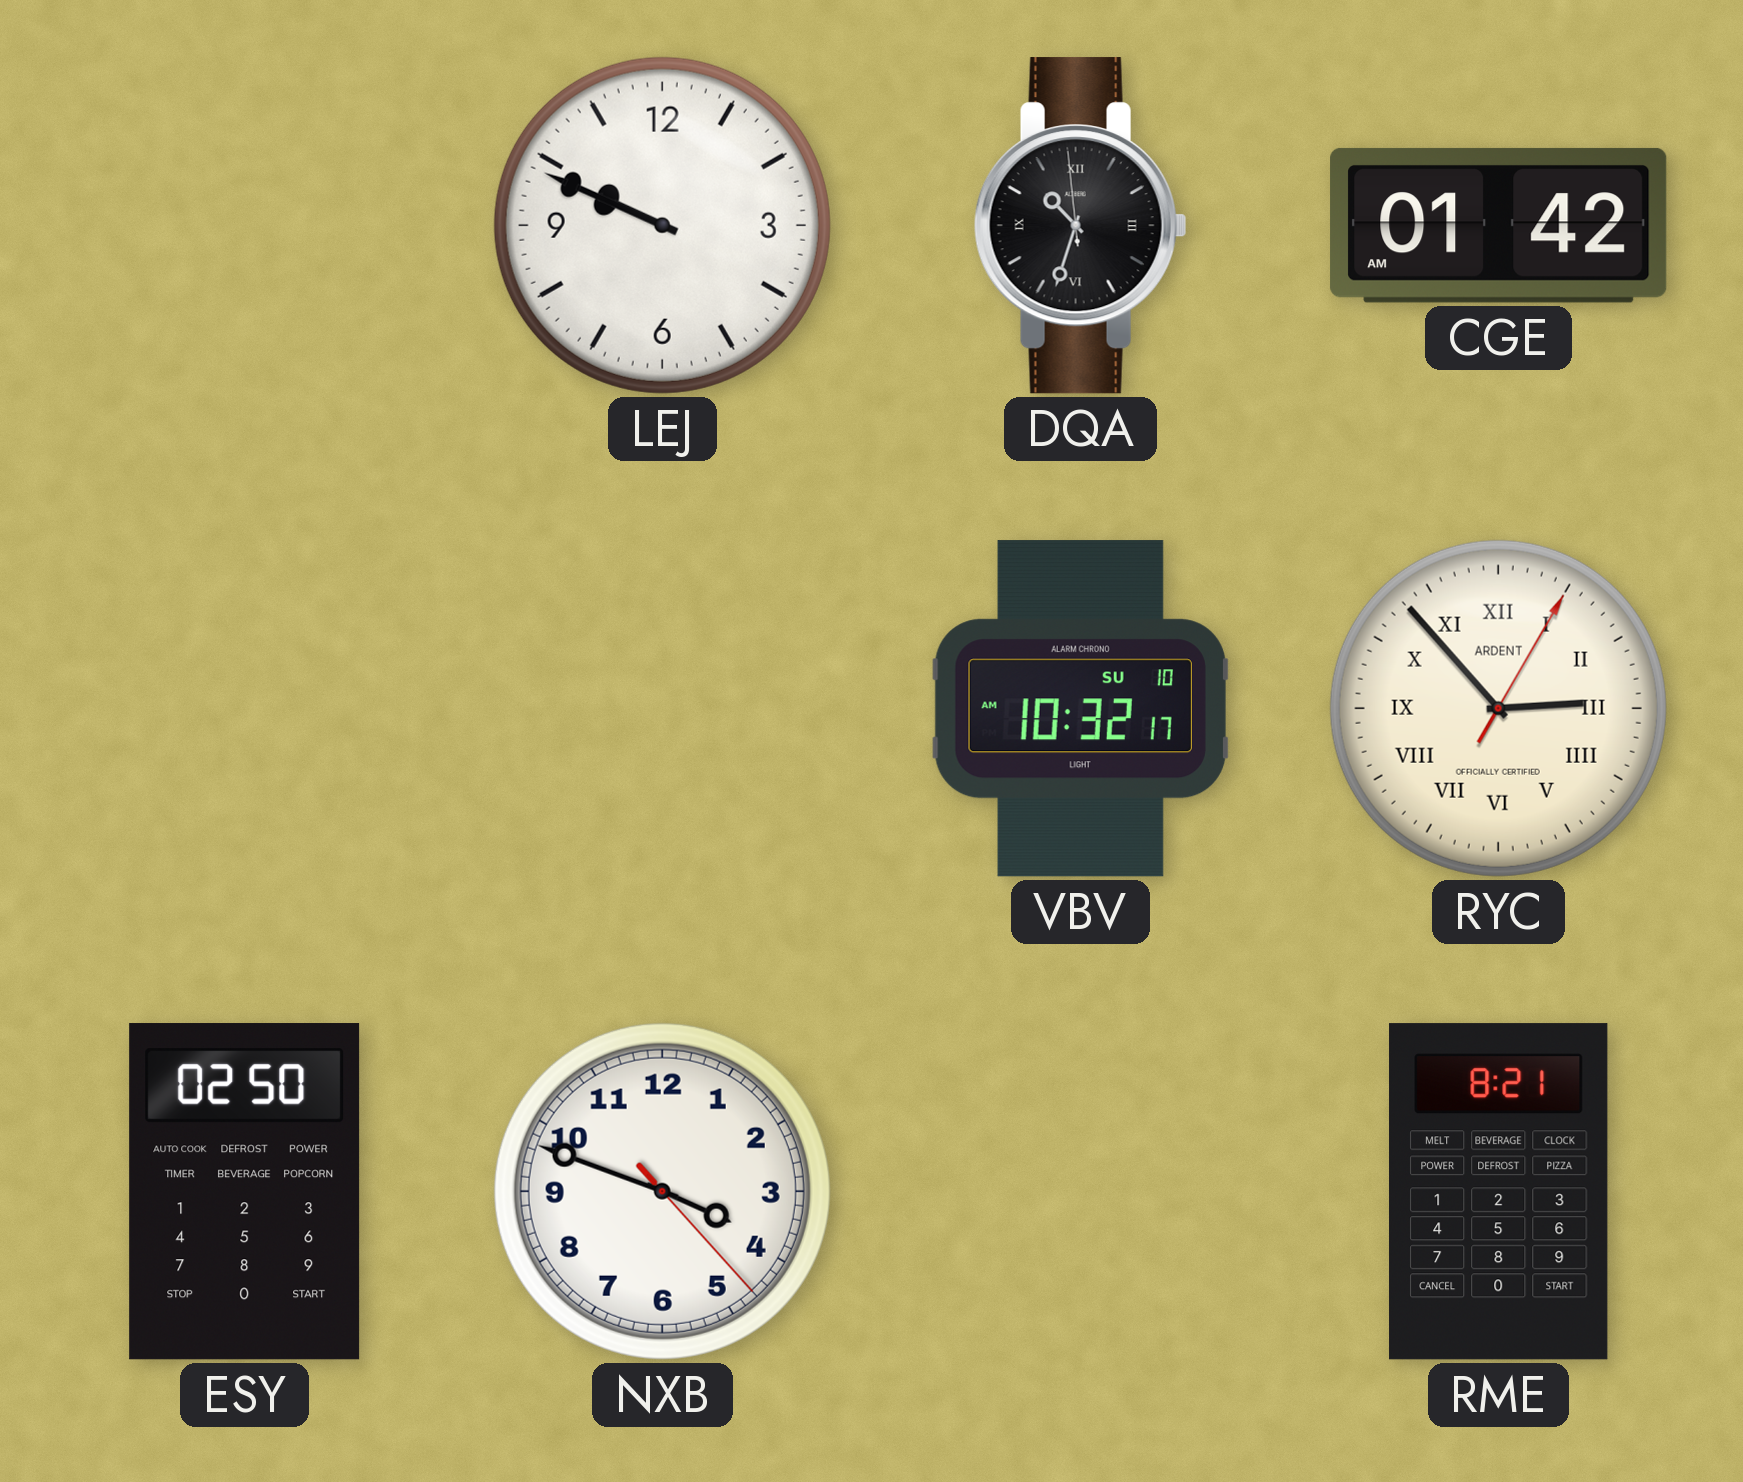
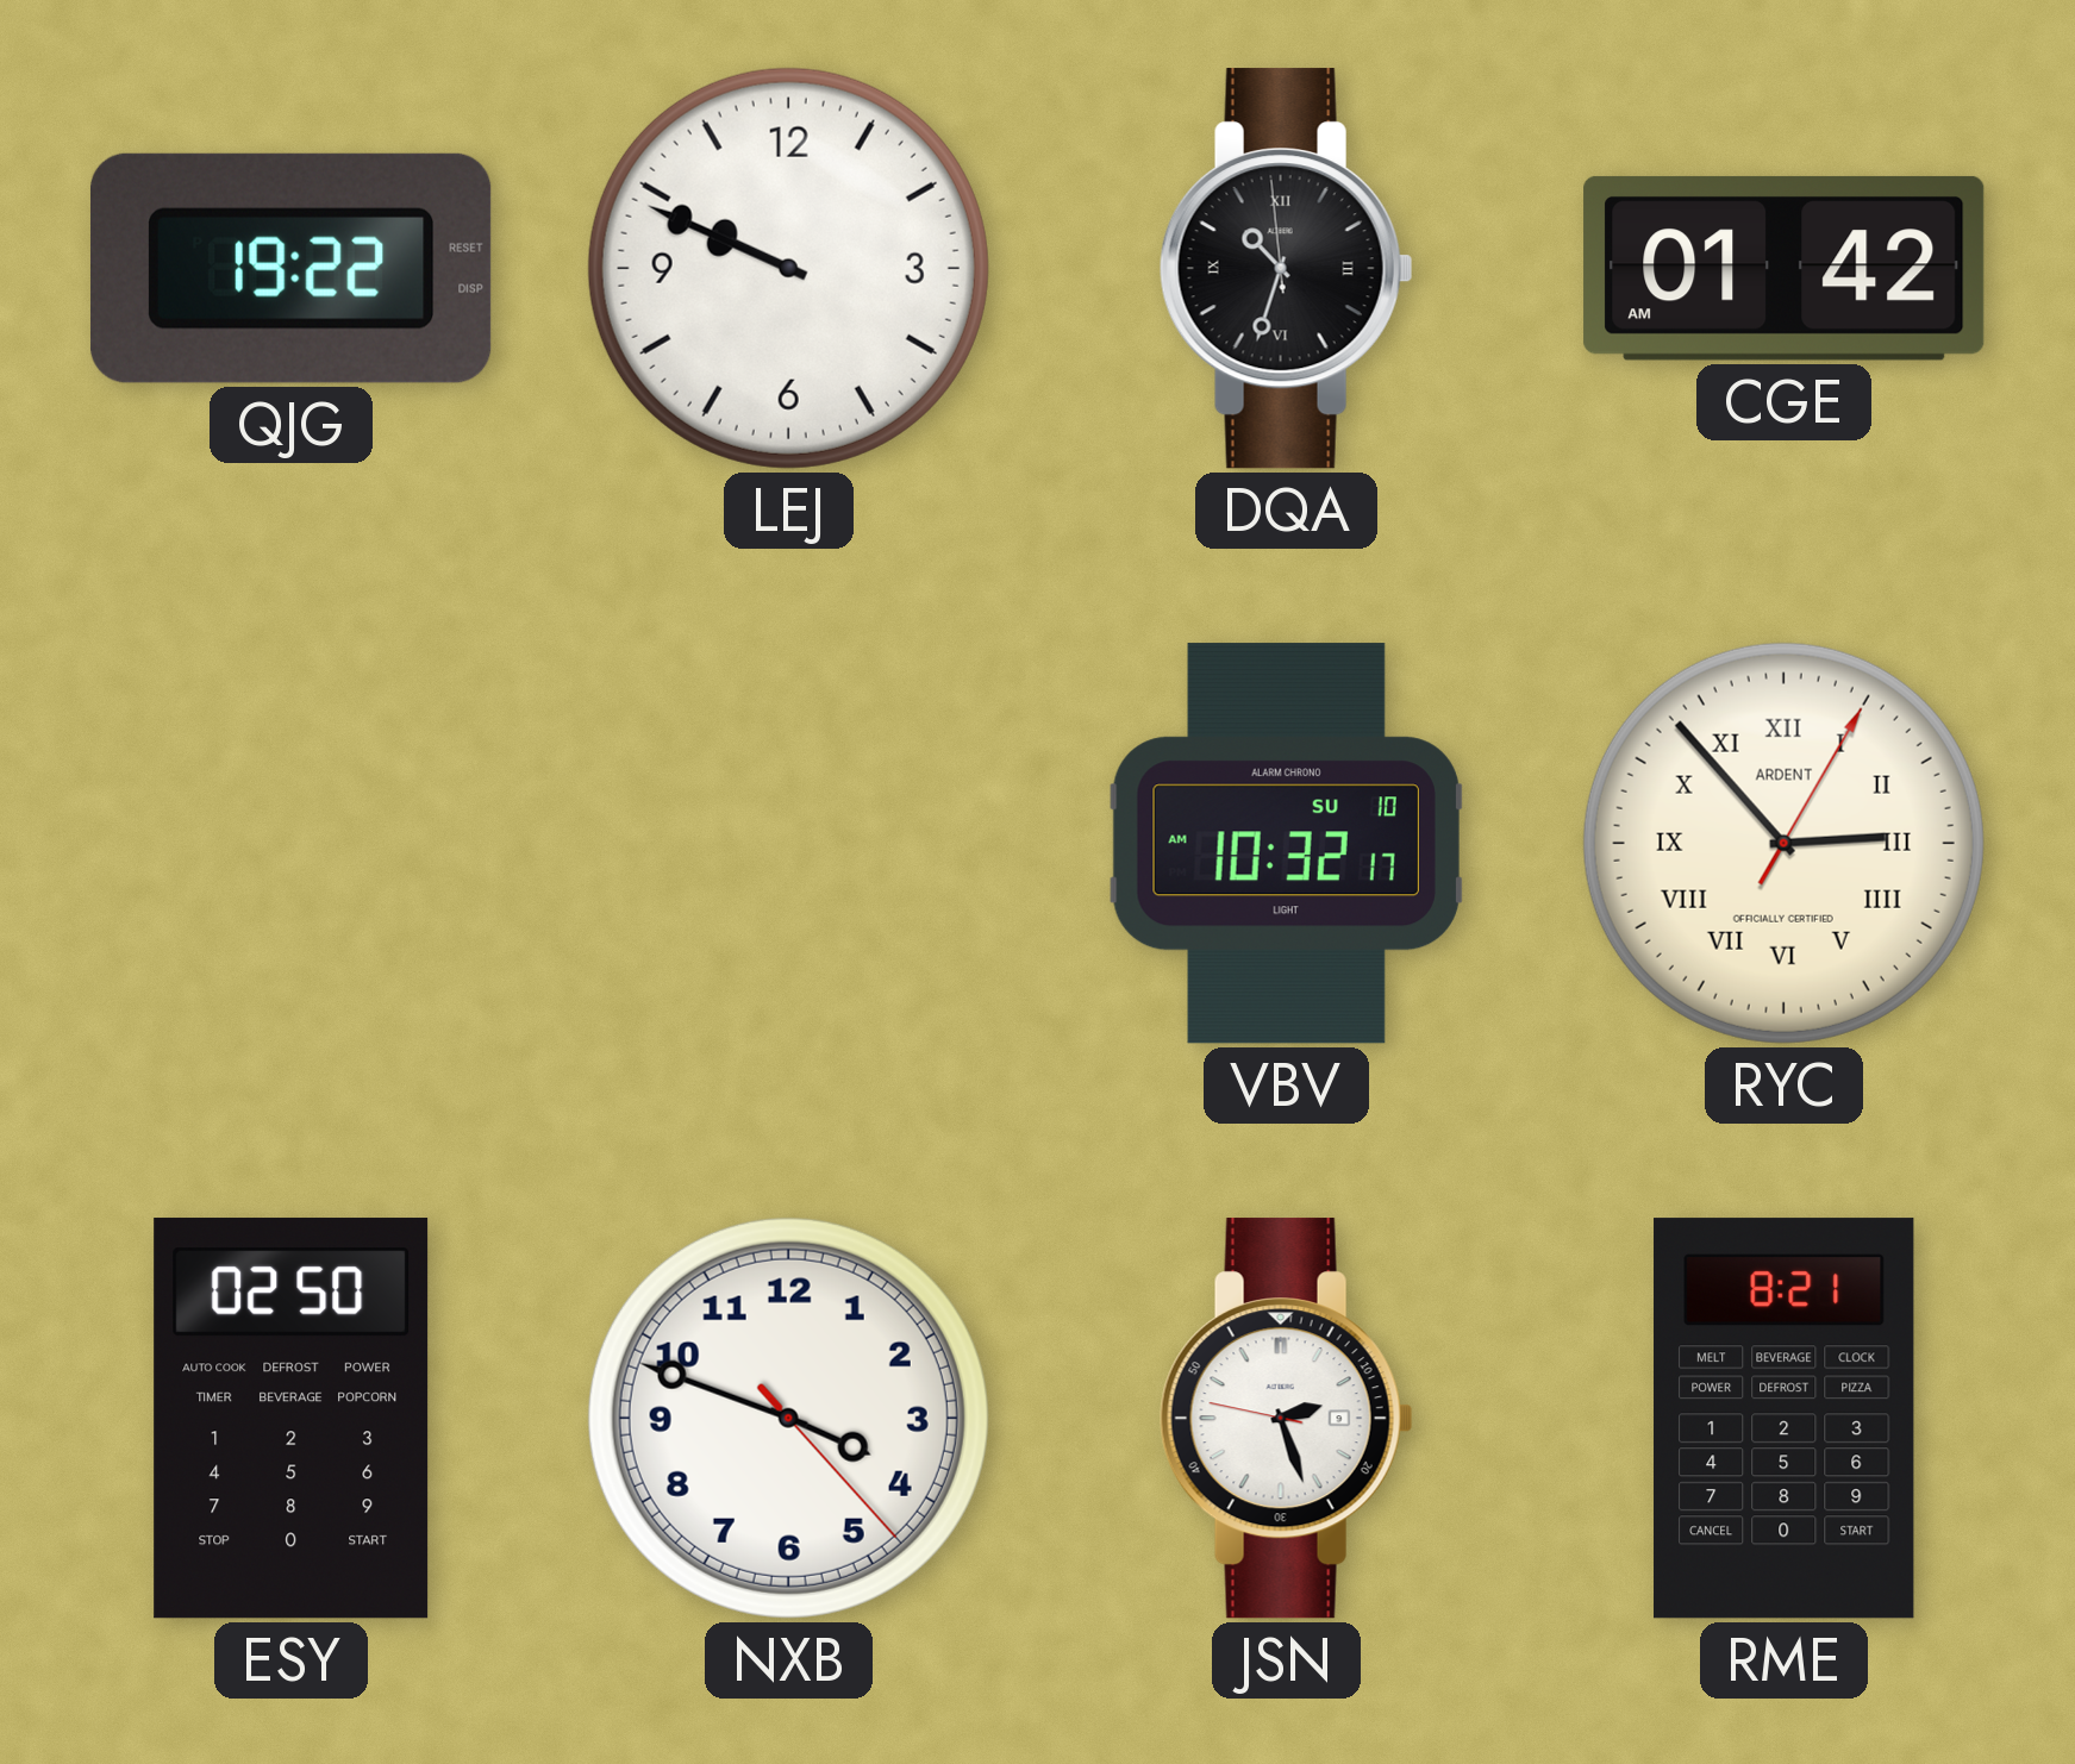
QJG: none -> 19:22
JSN: none -> 2:26
